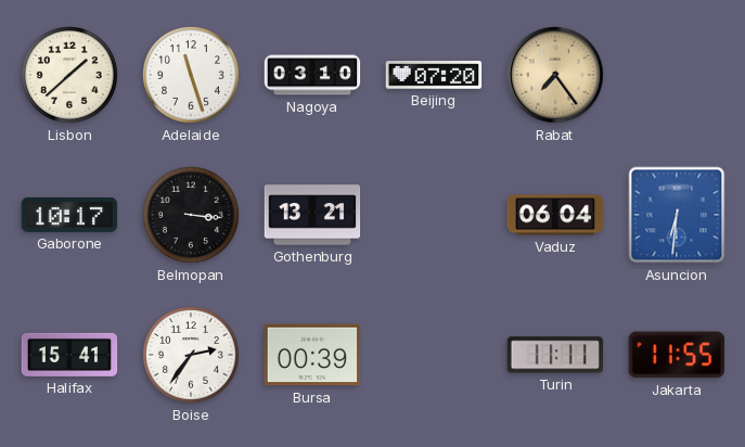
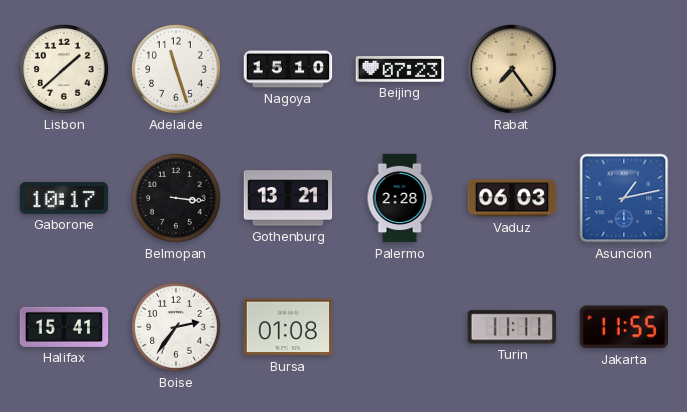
Nagoya: 03:10 -> 15:10
Beijing: 07:20 -> 07:23
Palermo: none -> 2:28
Vaduz: 06:04 -> 06:03
Asuncion: 6:31 -> 1:13
Bursa: 00:39 -> 01:08
